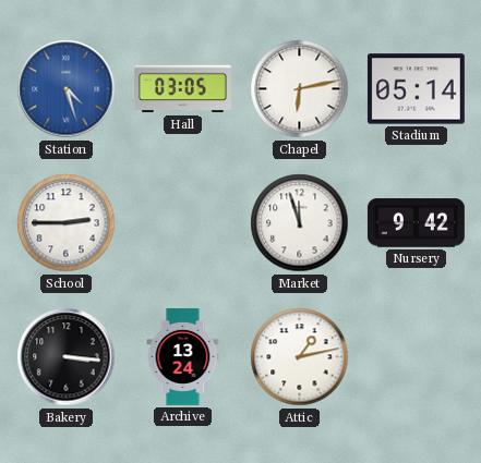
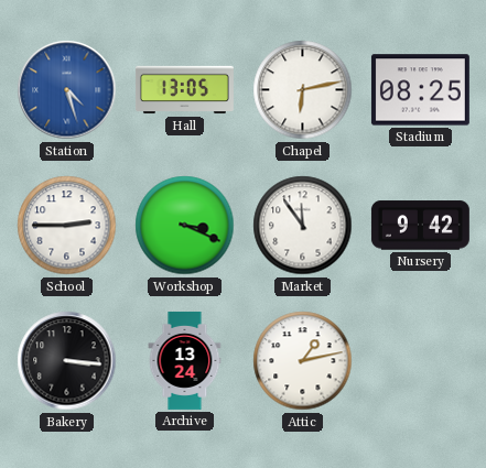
Hall: 03:05 -> 13:05
Stadium: 05:14 -> 08:25
Workshop: none -> 3:19
Market: 11:57 -> 11:54
